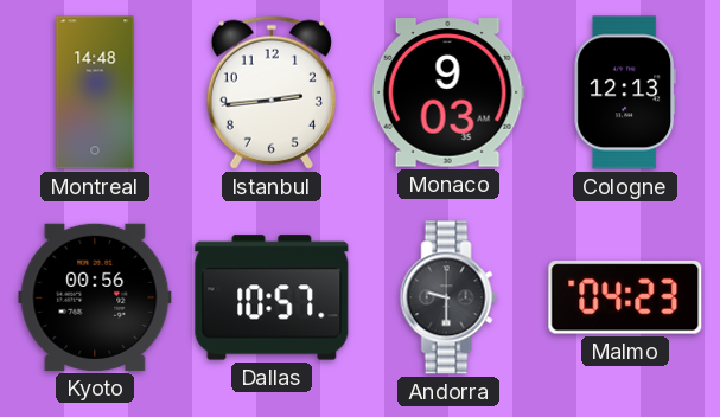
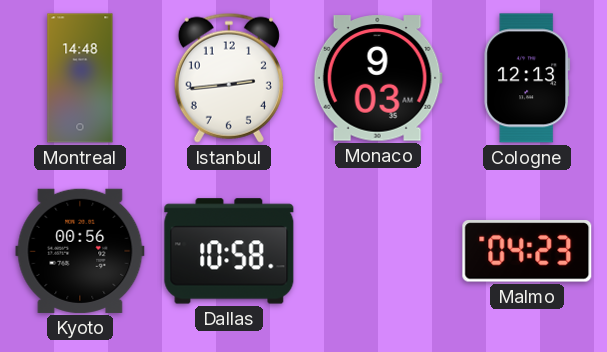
Dallas: 10:57 -> 10:58
Andorra: 9:30 -> none
